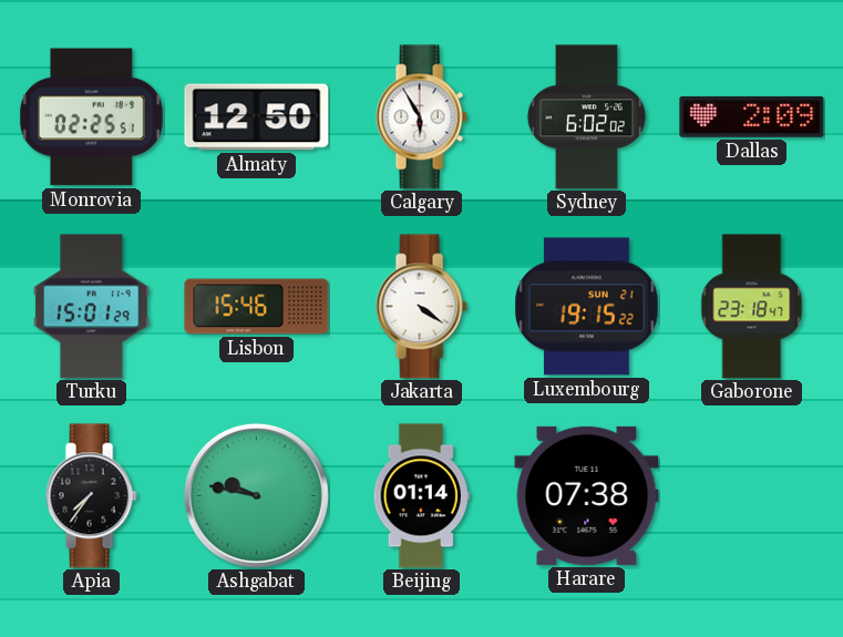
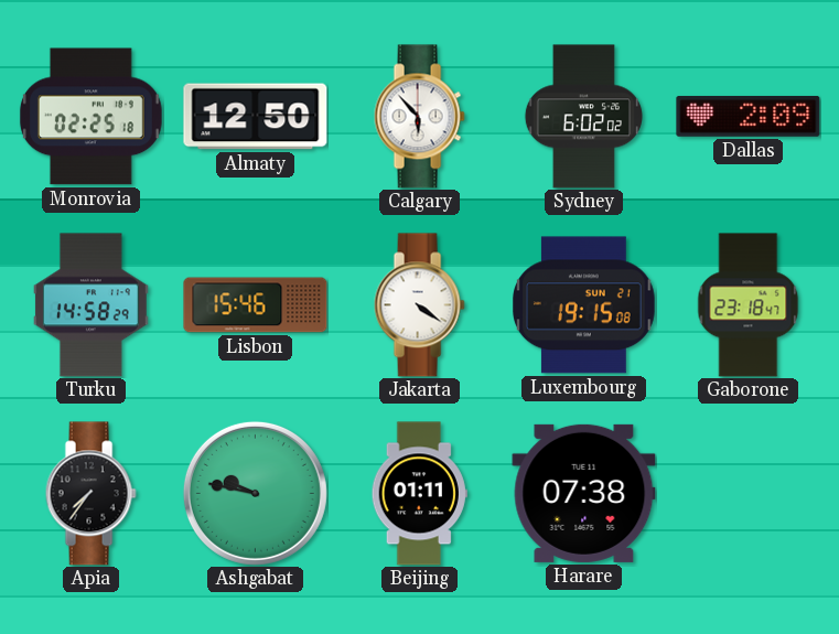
Monrovia: 02:25:51 -> 02:25:18
Calgary: 5:55 -> 5:53
Turku: 15:01 -> 14:58
Luxembourg: 19:15:22 -> 19:15:08
Beijing: 01:14 -> 01:11
